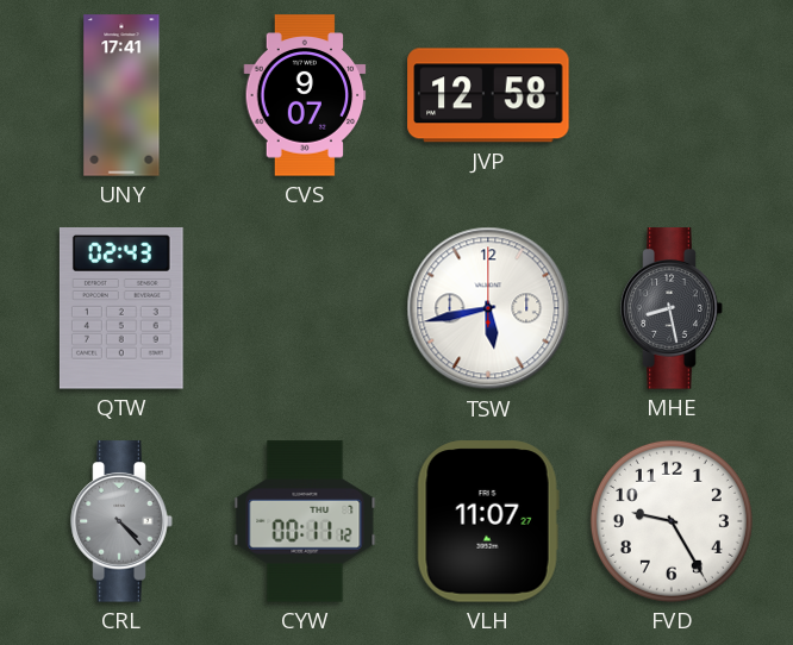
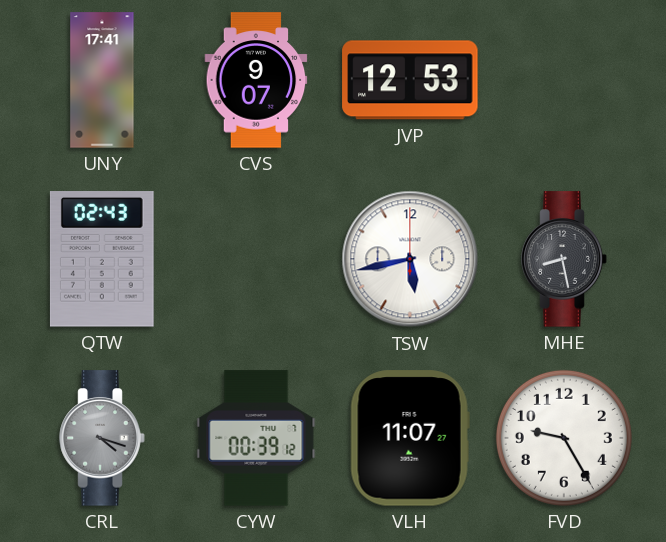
JVP: 12:58 -> 12:53
CRL: 4:23 -> 4:18
CYW: 00:11 -> 00:39
